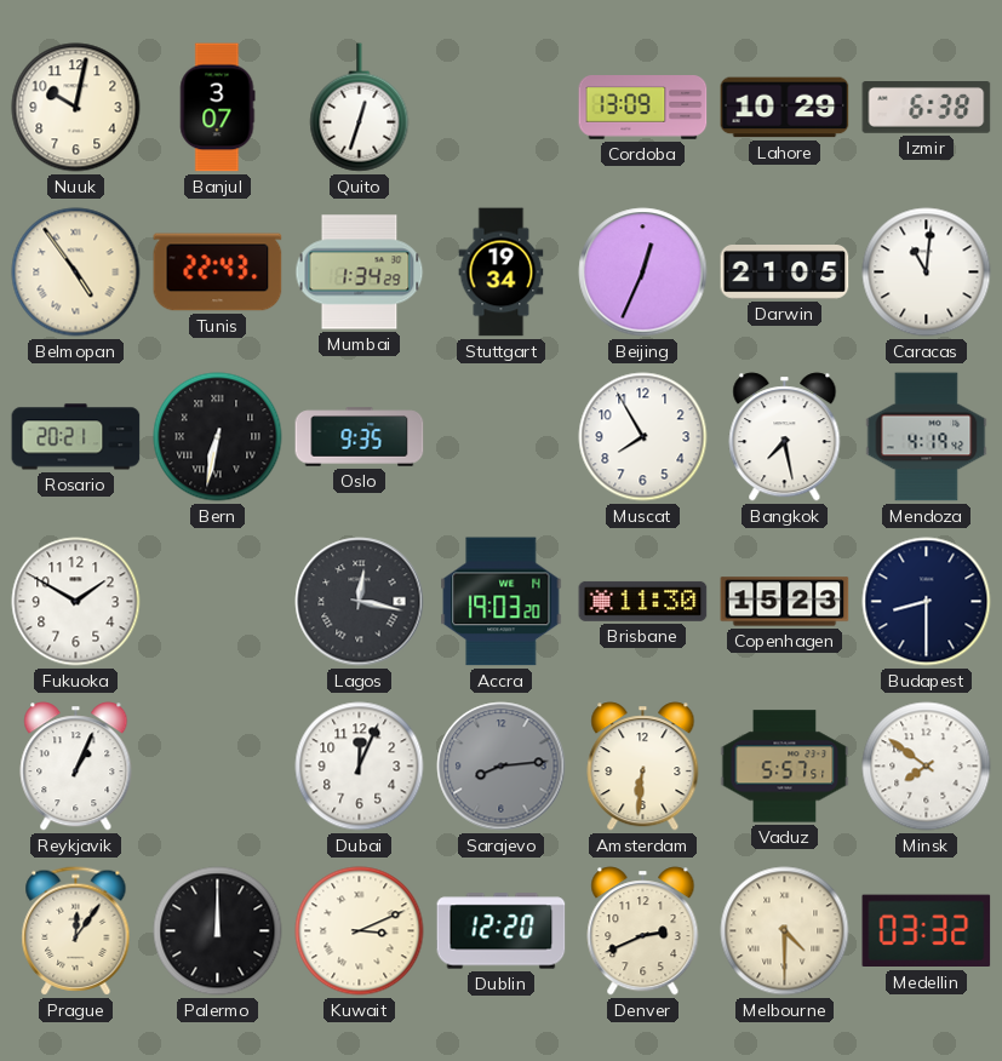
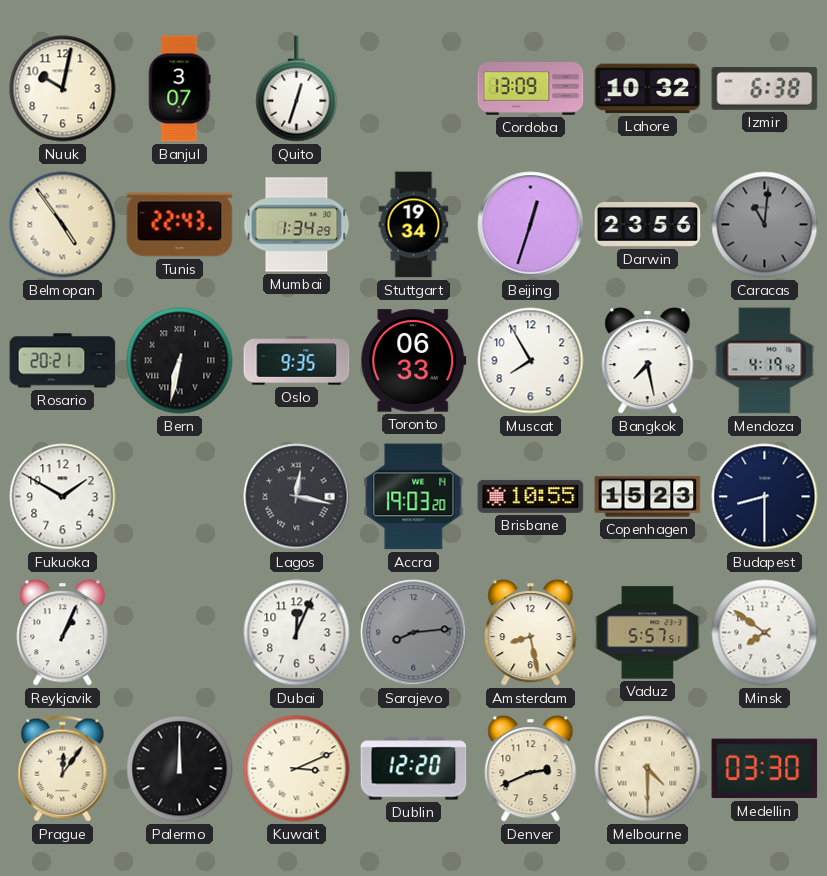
Lahore: 10:29 -> 10:32
Beijing: 12:34 -> 12:33
Darwin: 21:05 -> 23:56
Caracas dial: white -> grey
Toronto: none -> 06:33
Brisbane: 11:30 -> 10:55
Amsterdam: 6:31 -> 8:28
Medellin: 03:32 -> 03:30
